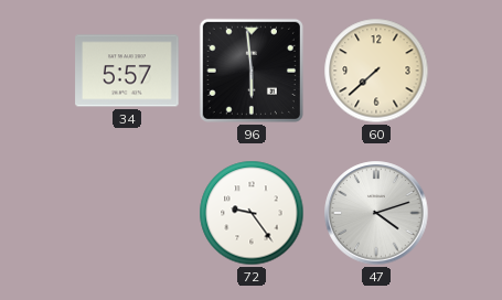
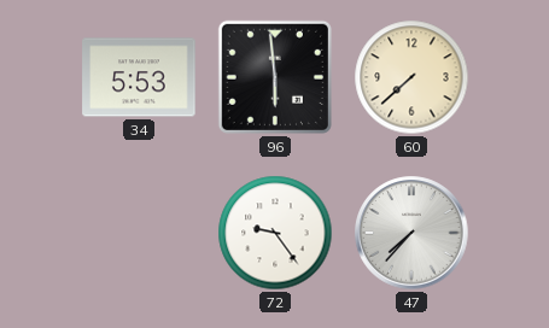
34: 5:57 -> 5:53
47: 4:12 -> 7:37
